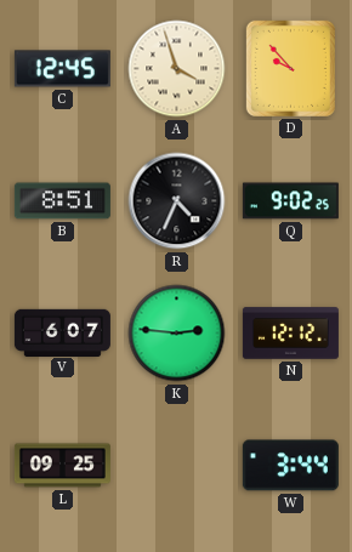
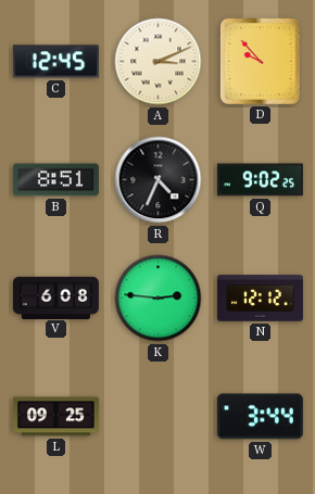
A: 3:57 -> 3:11
V: 6:07 -> 6:08
